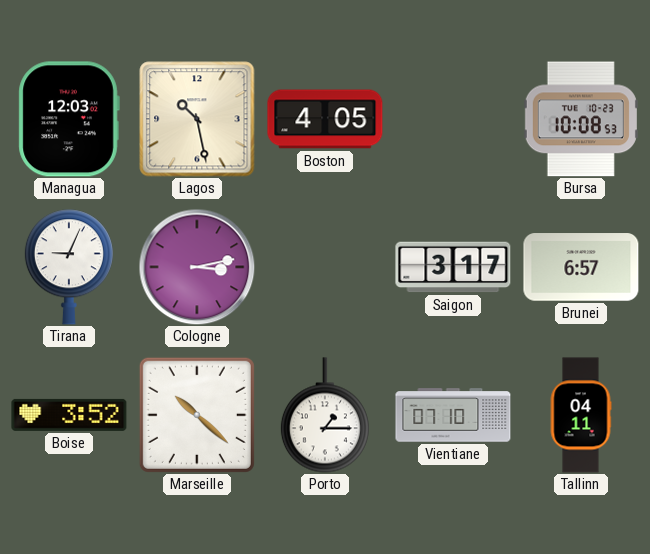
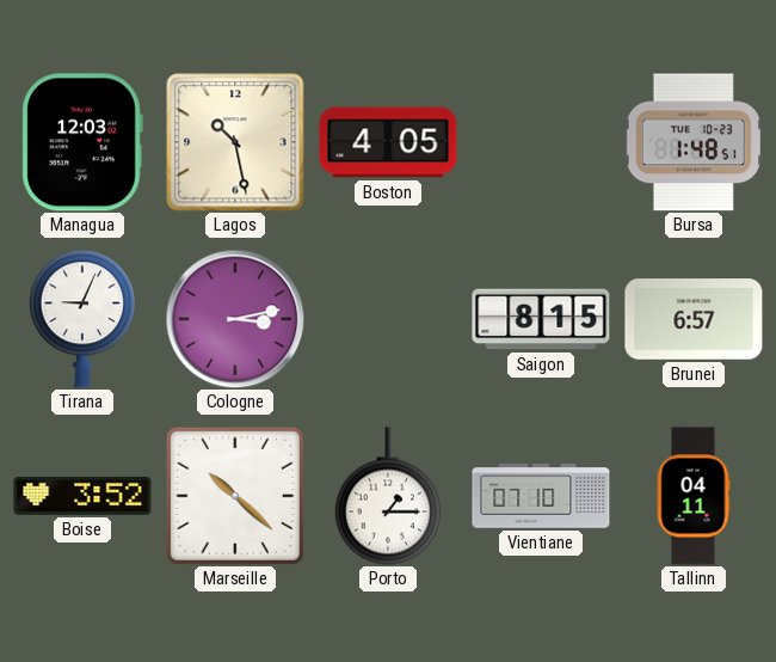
Bursa: 10:08 -> 1:48
Saigon: 3:17 -> 8:15
